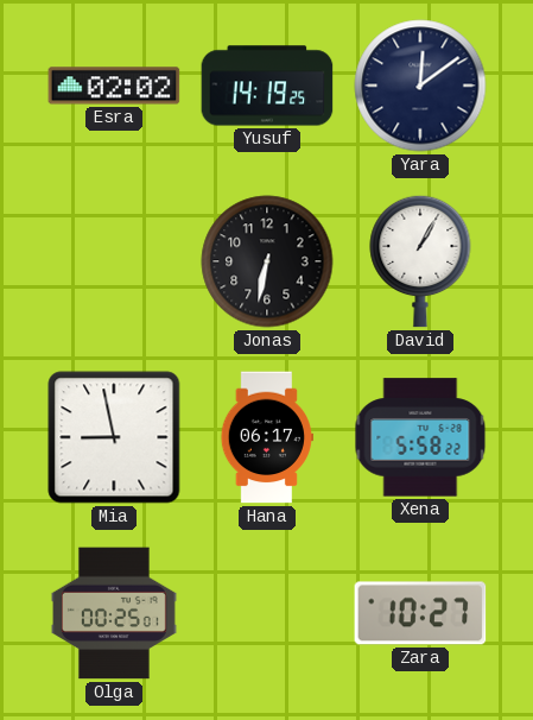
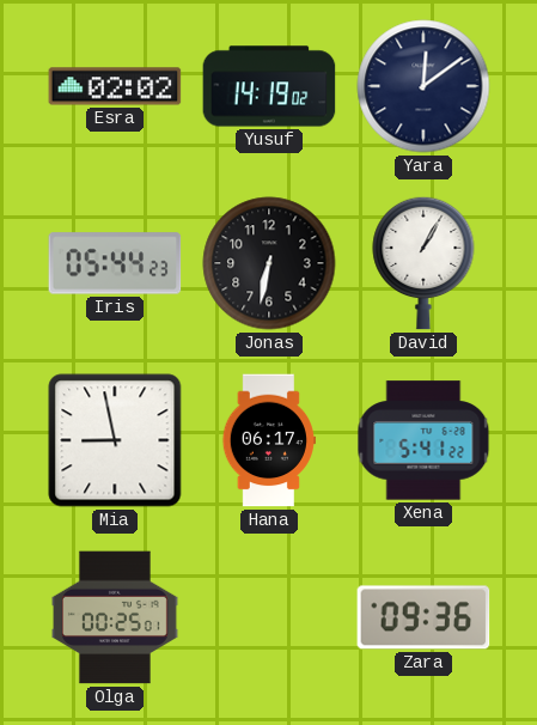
Yusuf: 14:19:25 -> 14:19:02
Iris: none -> 05:44
Xena: 5:58 -> 5:41
Zara: 10:27 -> 09:36
